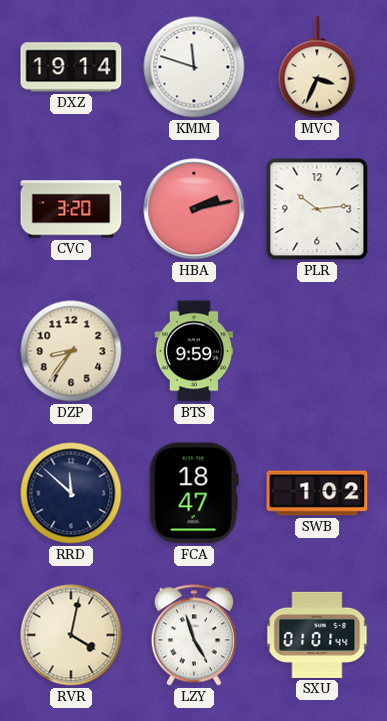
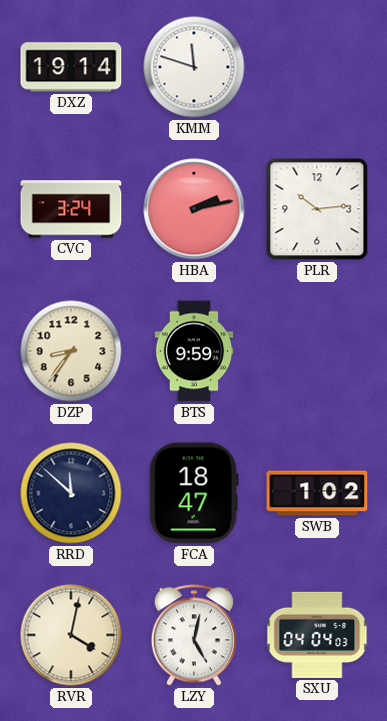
MVC: 3:34 -> none
CVC: 3:20 -> 3:24
LZY: 4:57 -> 5:02
SXU: 01:01 -> 04:04
